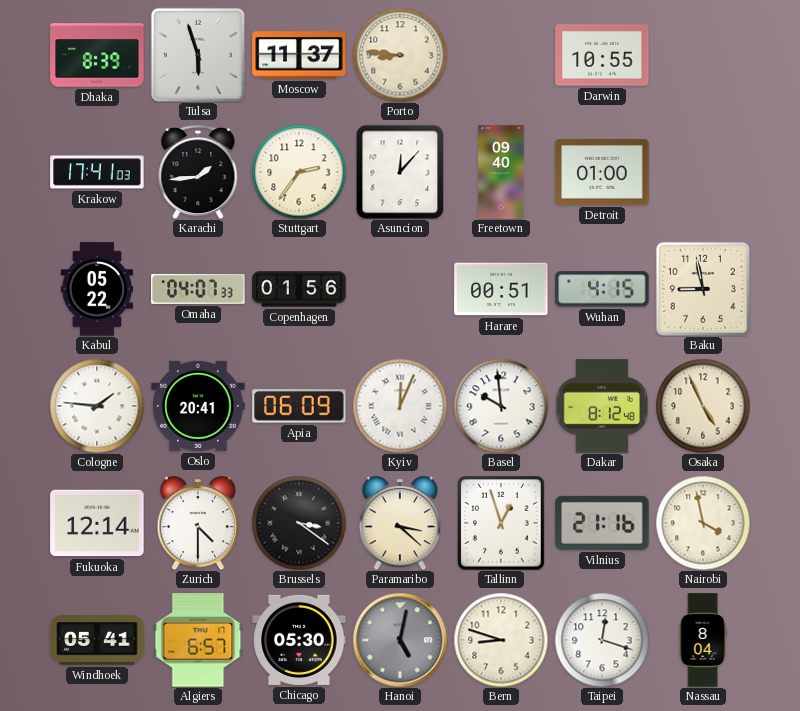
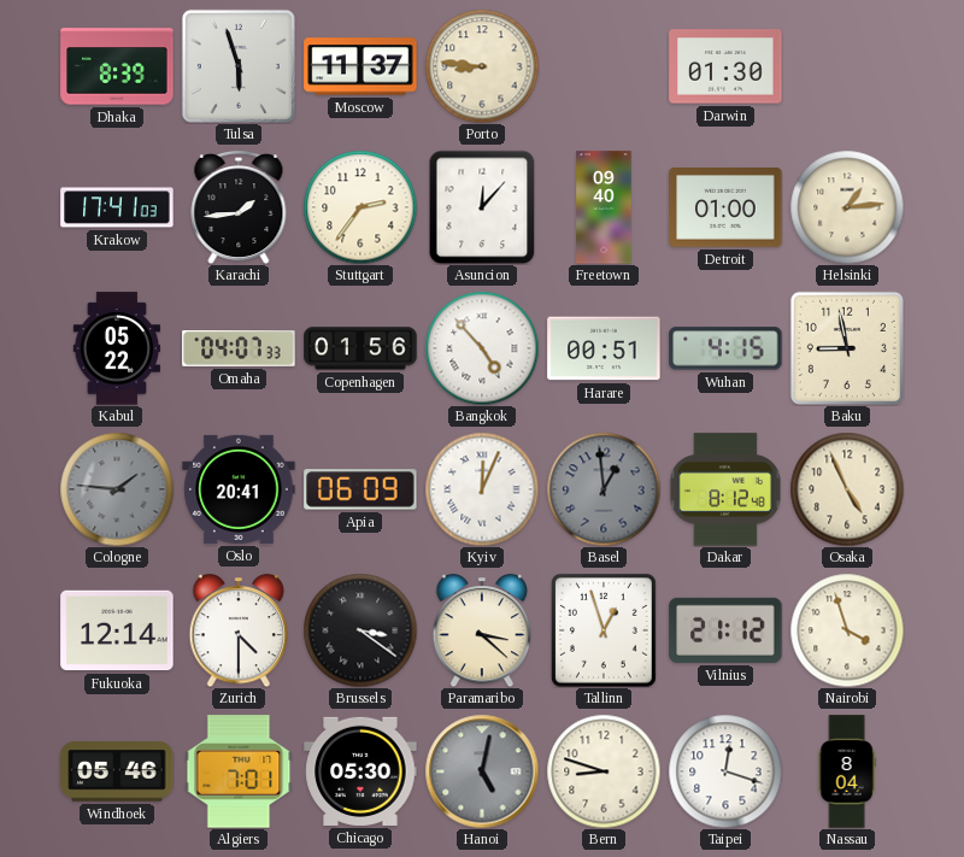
Darwin: 10:55 -> 01:30
Helsinki: none -> 1:14
Bangkok: none -> 4:53
Cologne dial: white -> grey
Basel: 9:59 -> 12:59
Basel dial: white -> grey
Vilnius: 21:16 -> 21:12
Nairobi: 3:58 -> 3:57
Windhoek: 05:41 -> 05:46
Algiers: 6:57 -> 7:01
